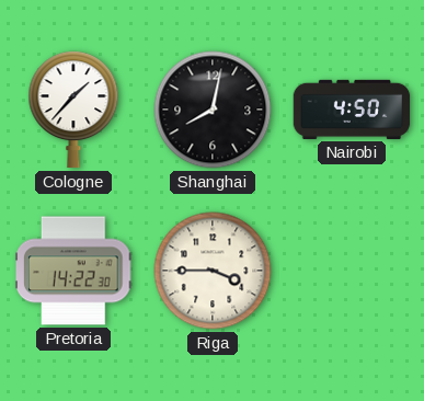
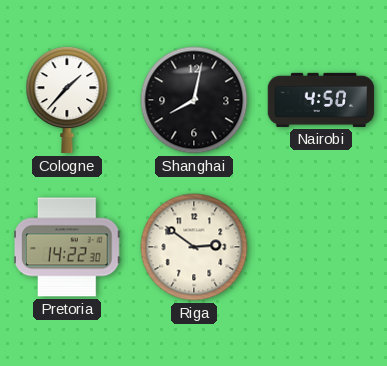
Riga: 3:45 -> 2:51
